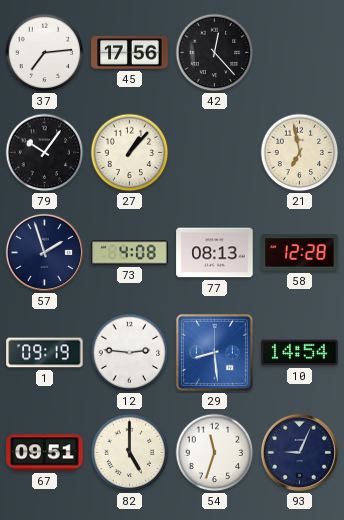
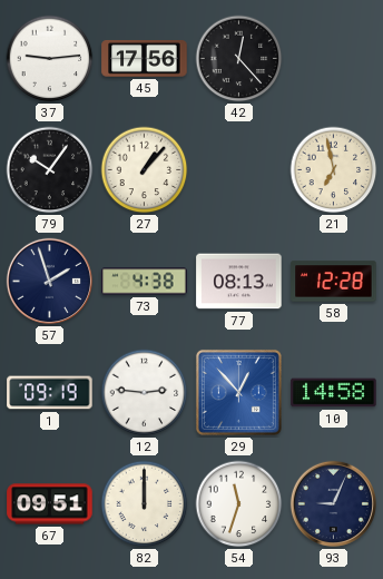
37: 7:14 -> 9:14
73: 4:08 -> 4:38
29: 8:29 -> 12:53
10: 14:54 -> 14:58
82: 5:00 -> 12:00
